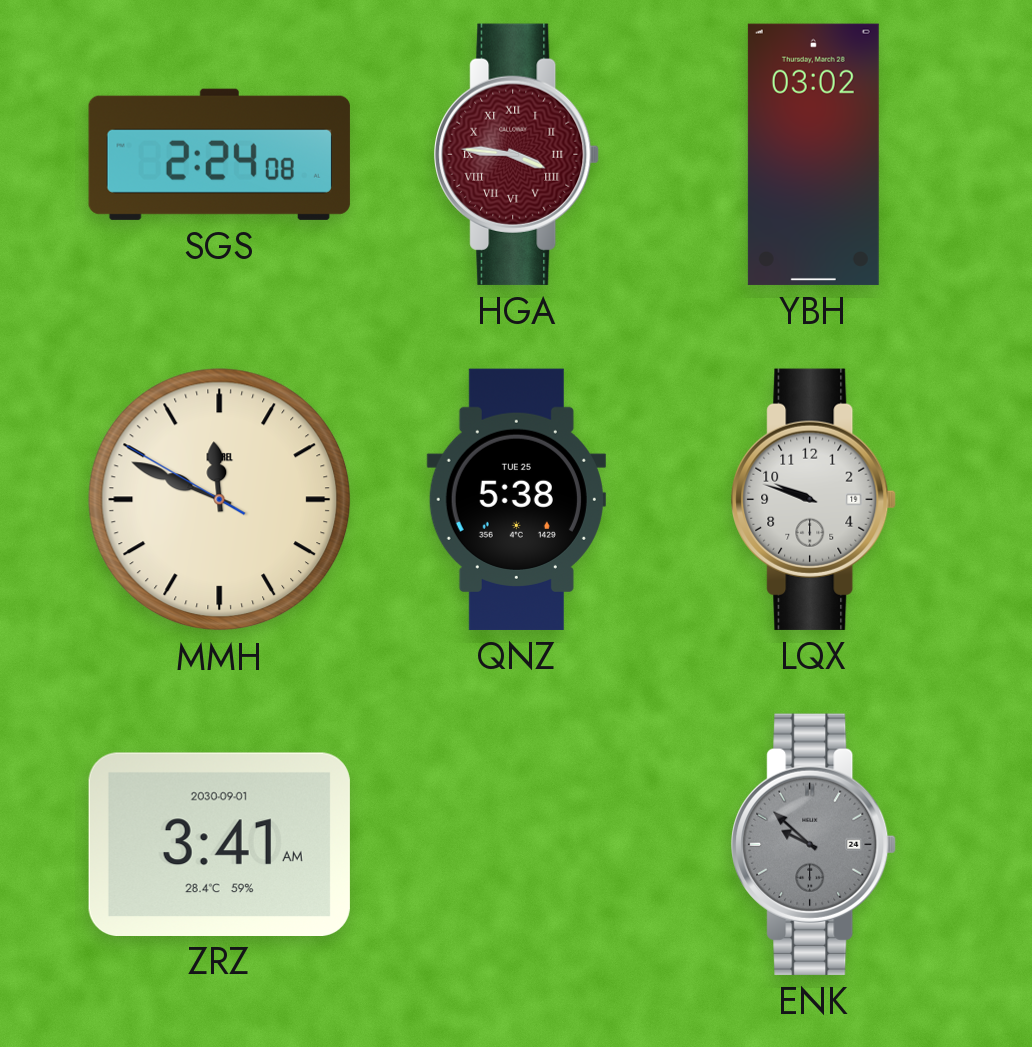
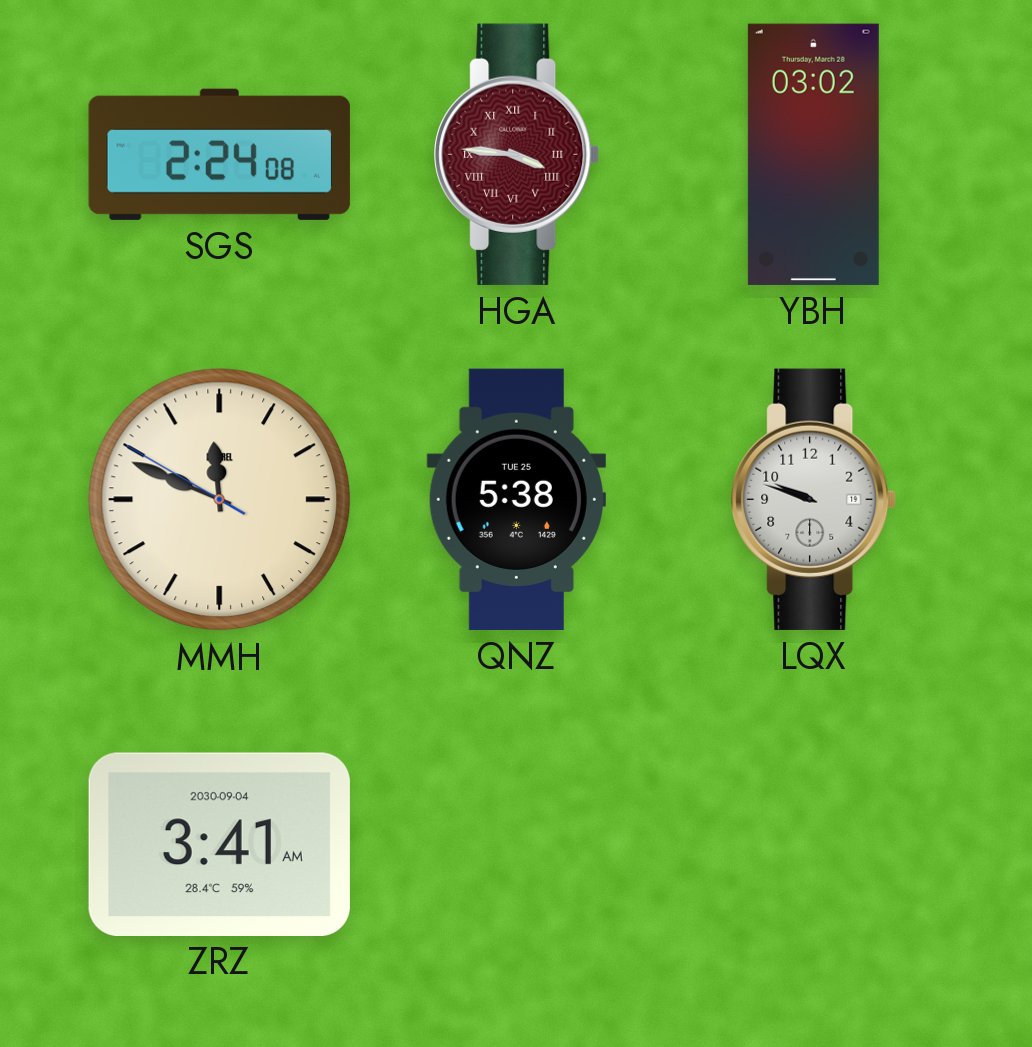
ZRZ date: 2030-09-01 -> 2030-09-04
ENK: 9:52 -> none
